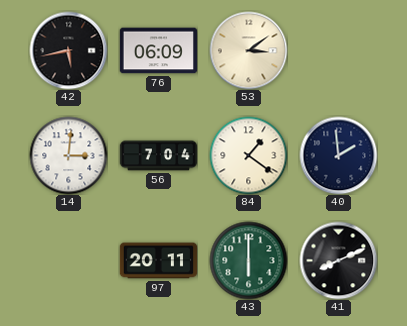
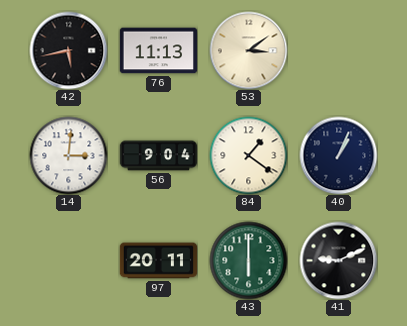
76: 06:09 -> 11:13
56: 7:04 -> 9:04
40: 1:59 -> 1:04
41: 8:11 -> 9:11
